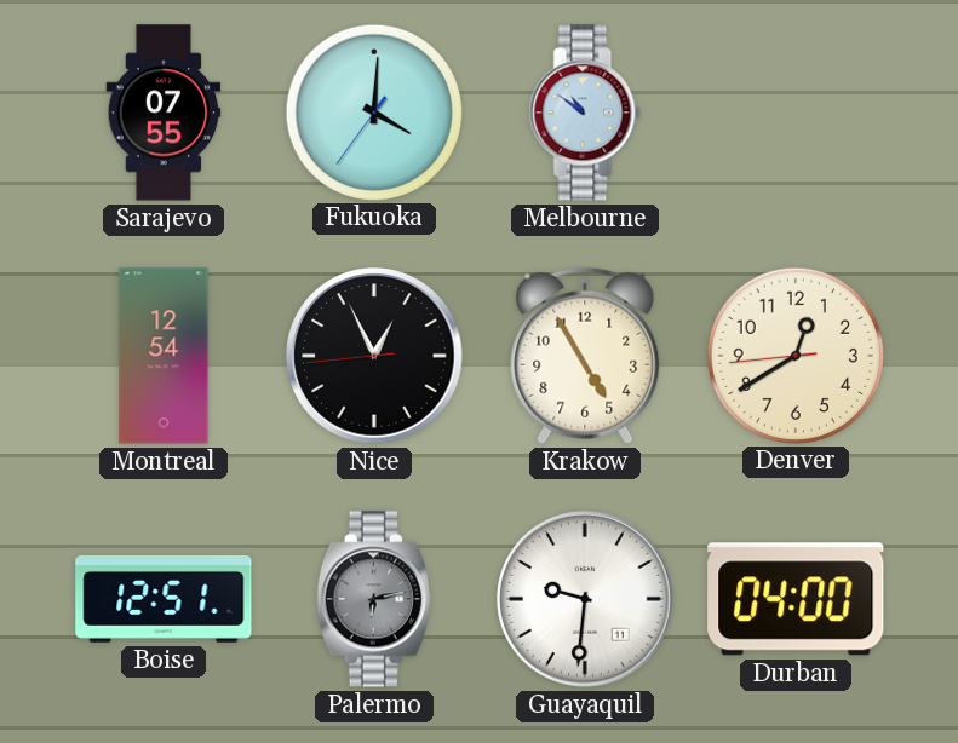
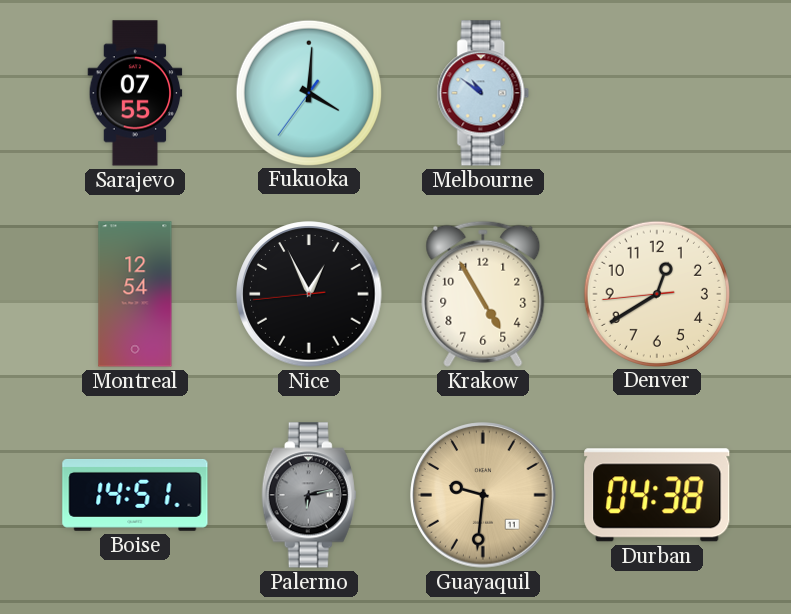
Boise: 12:51 -> 14:51
Guayaquil dial: white -> champagne
Durban: 04:00 -> 04:38
